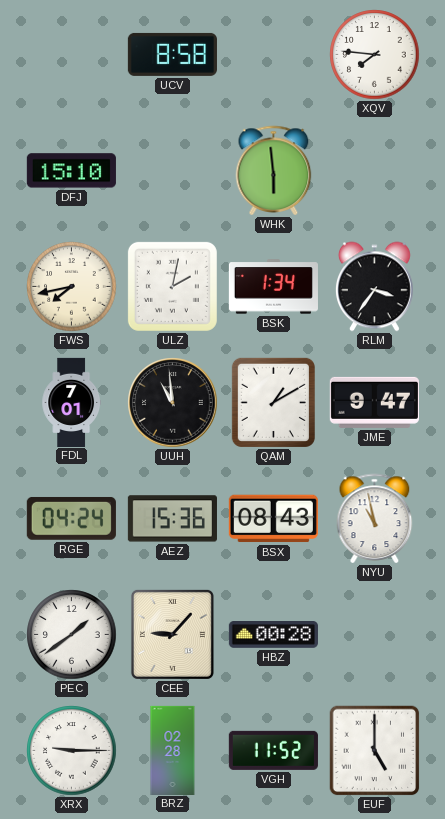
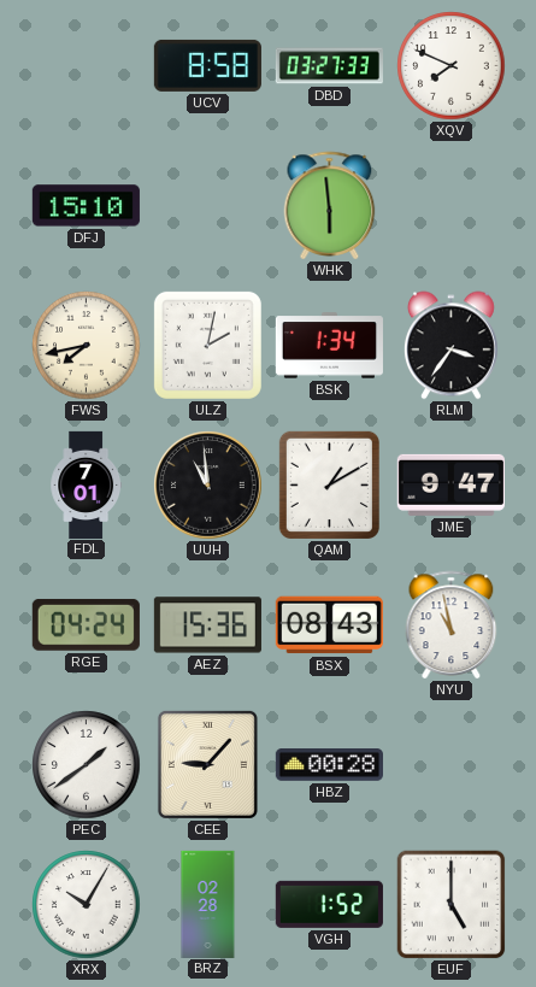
DBD: none -> 03:27
XQV: 7:46 -> 7:49
XRX: 9:15 -> 10:05
VGH: 11:52 -> 1:52
